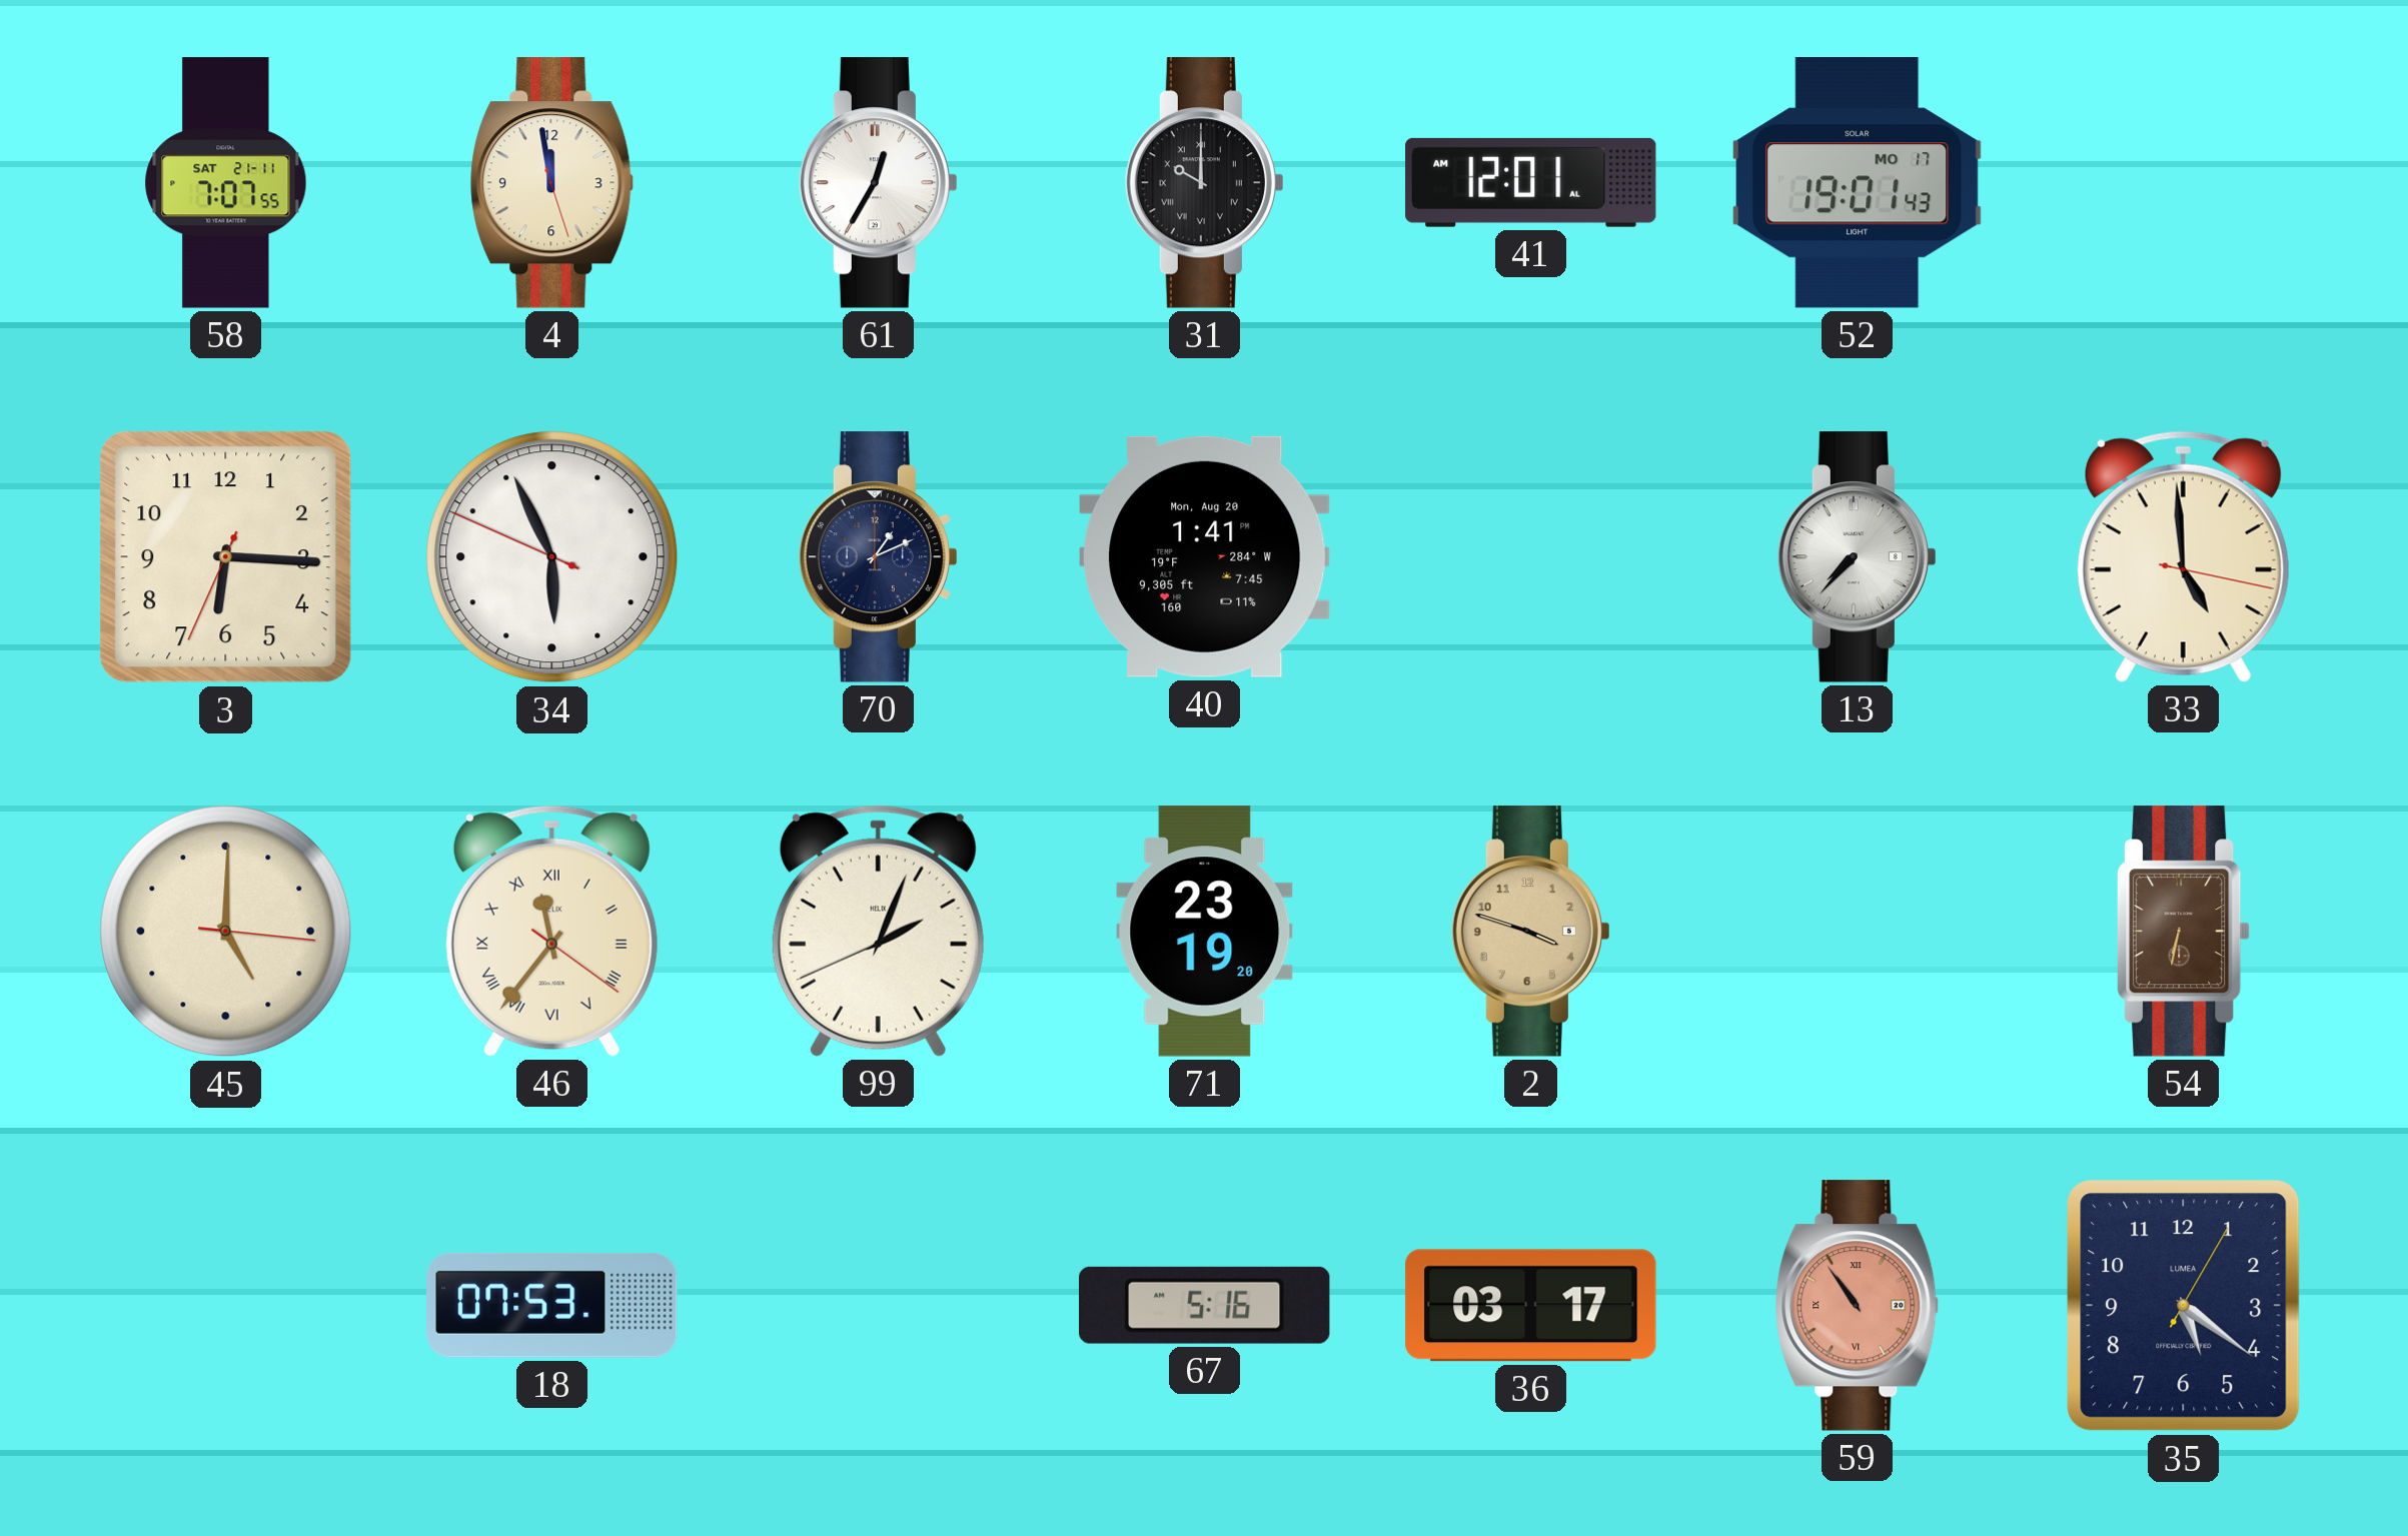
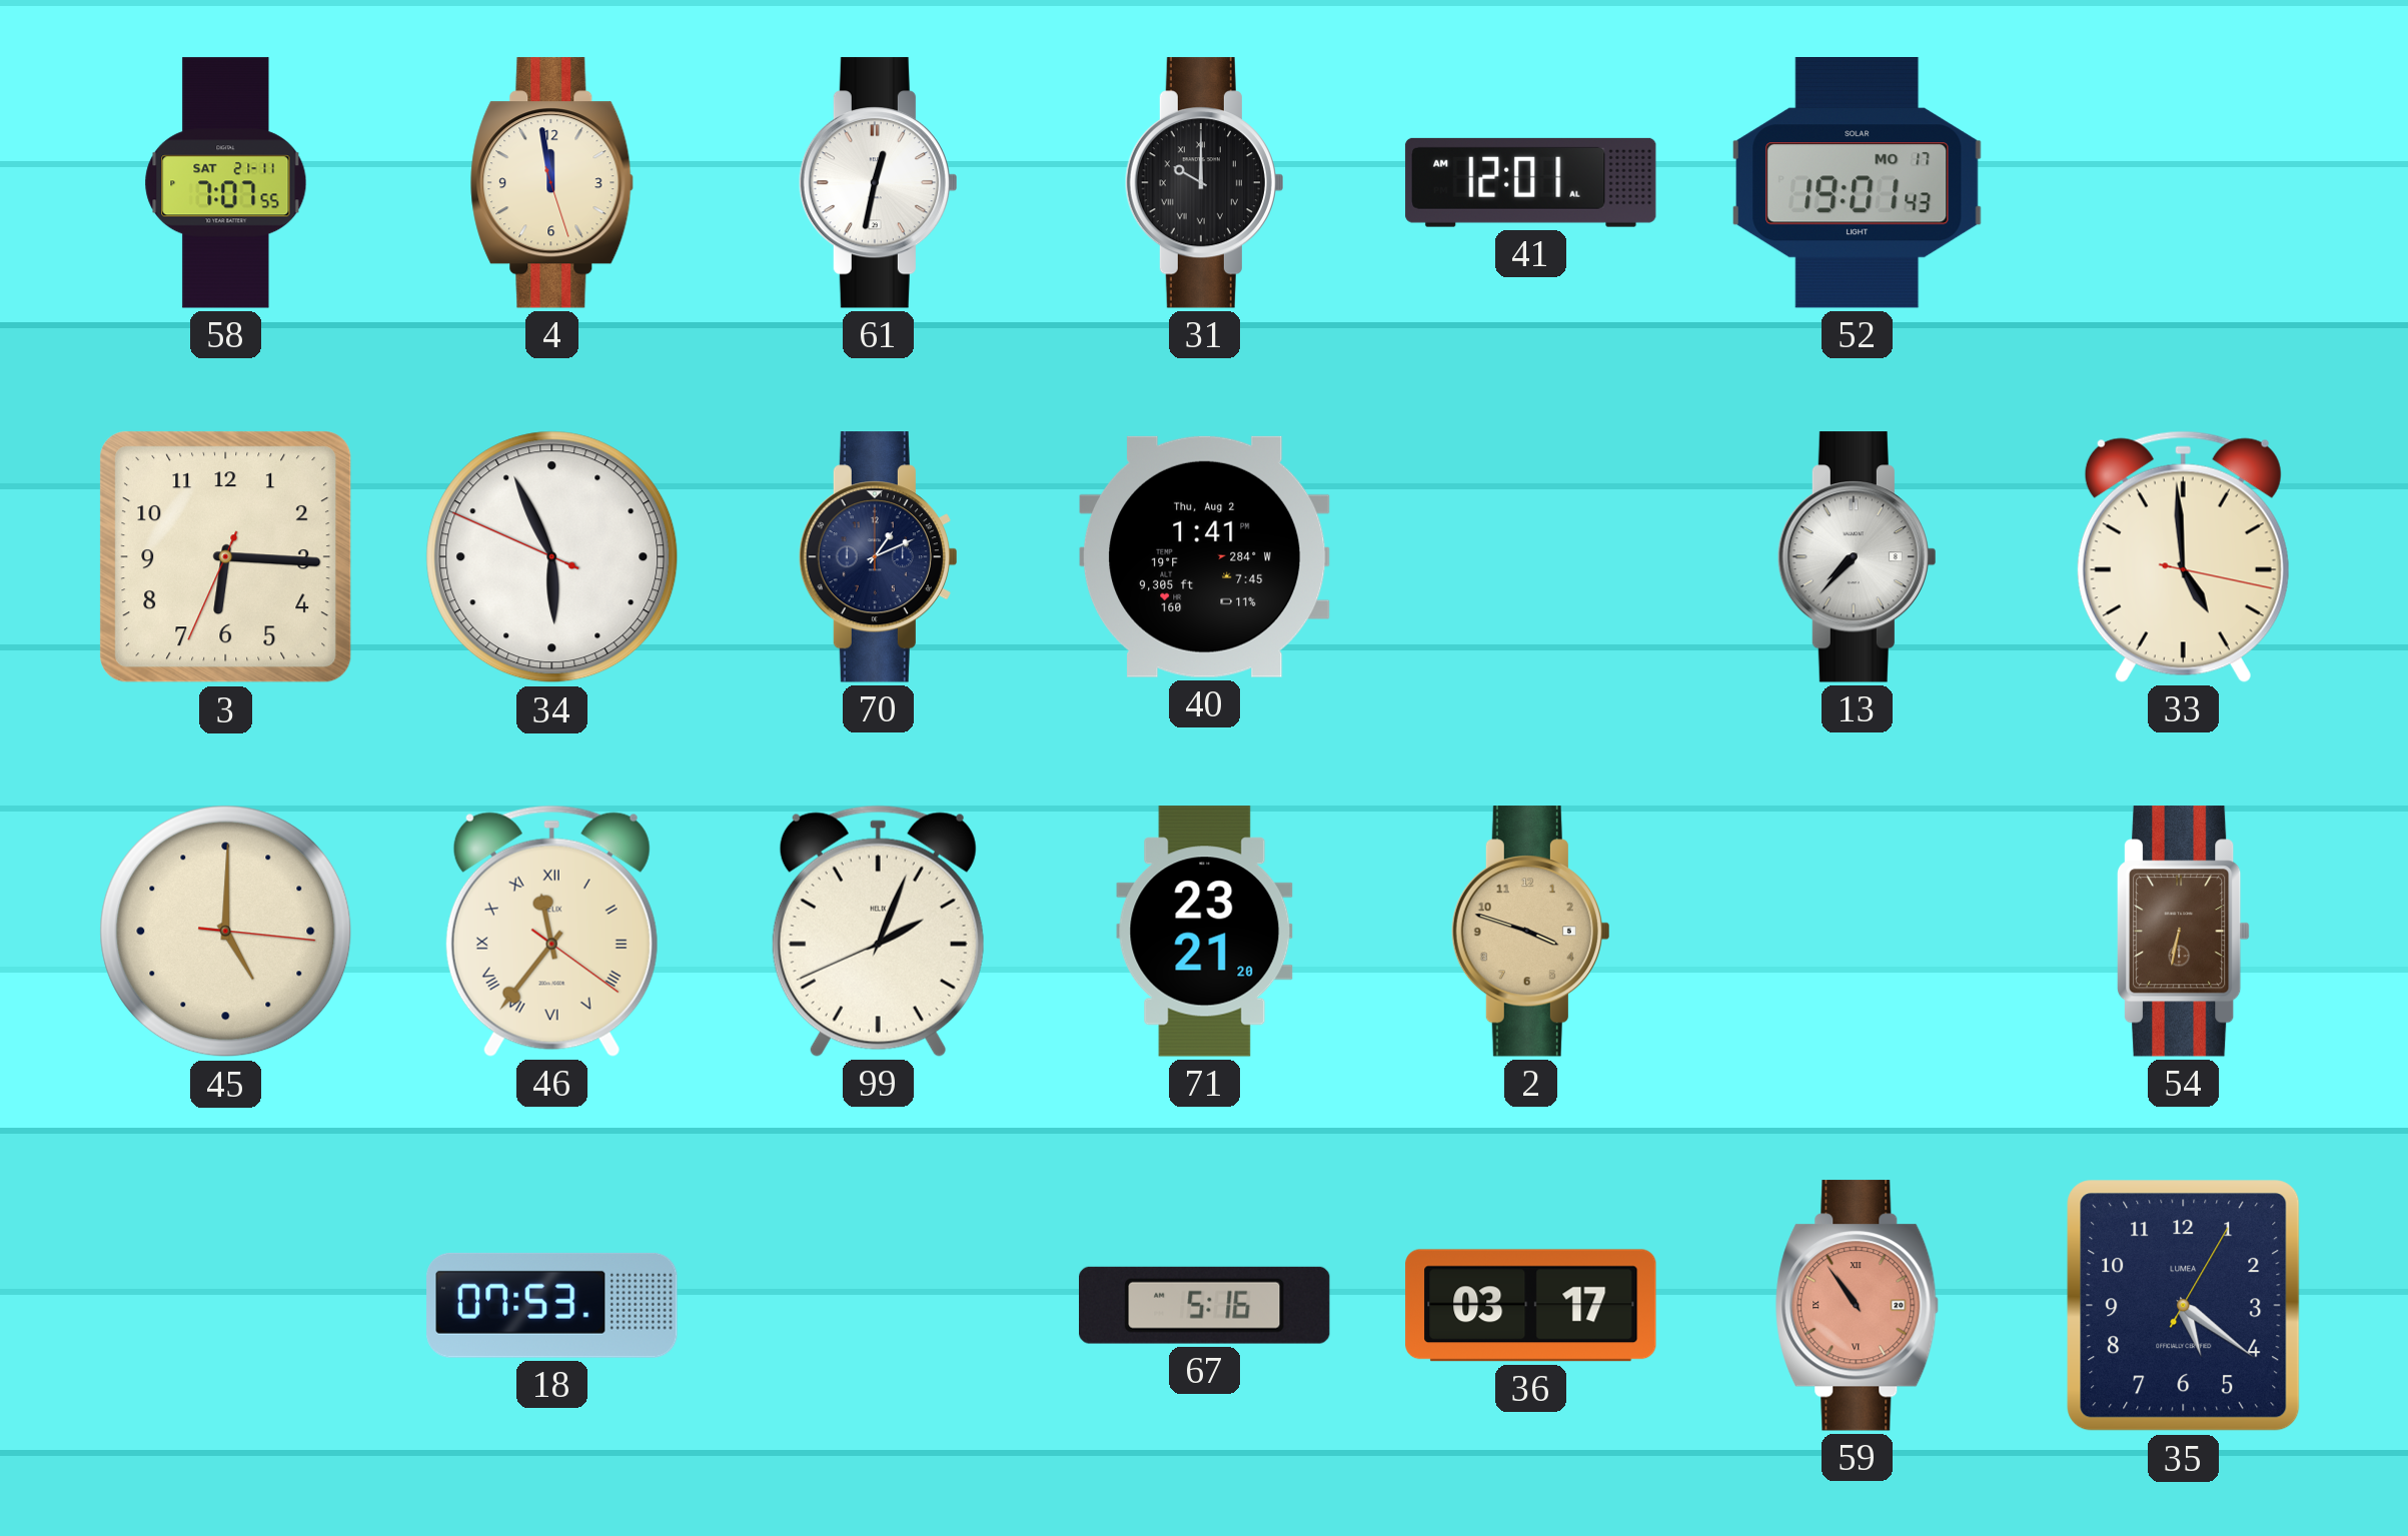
61: 12:35 -> 12:32
40 date: Mon, Aug 20 -> Thu, Aug 2
71: 23:19 -> 23:21
